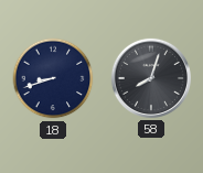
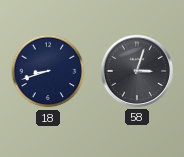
58: 8:03 -> 3:03
